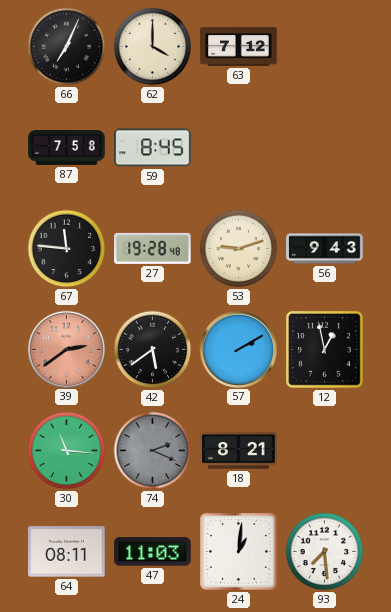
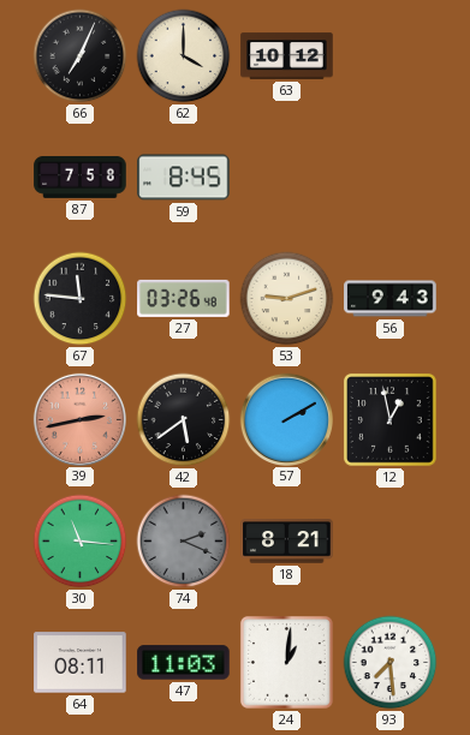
63: 7:12 -> 10:12
27: 19:28 -> 03:26
39: 2:39 -> 2:43
